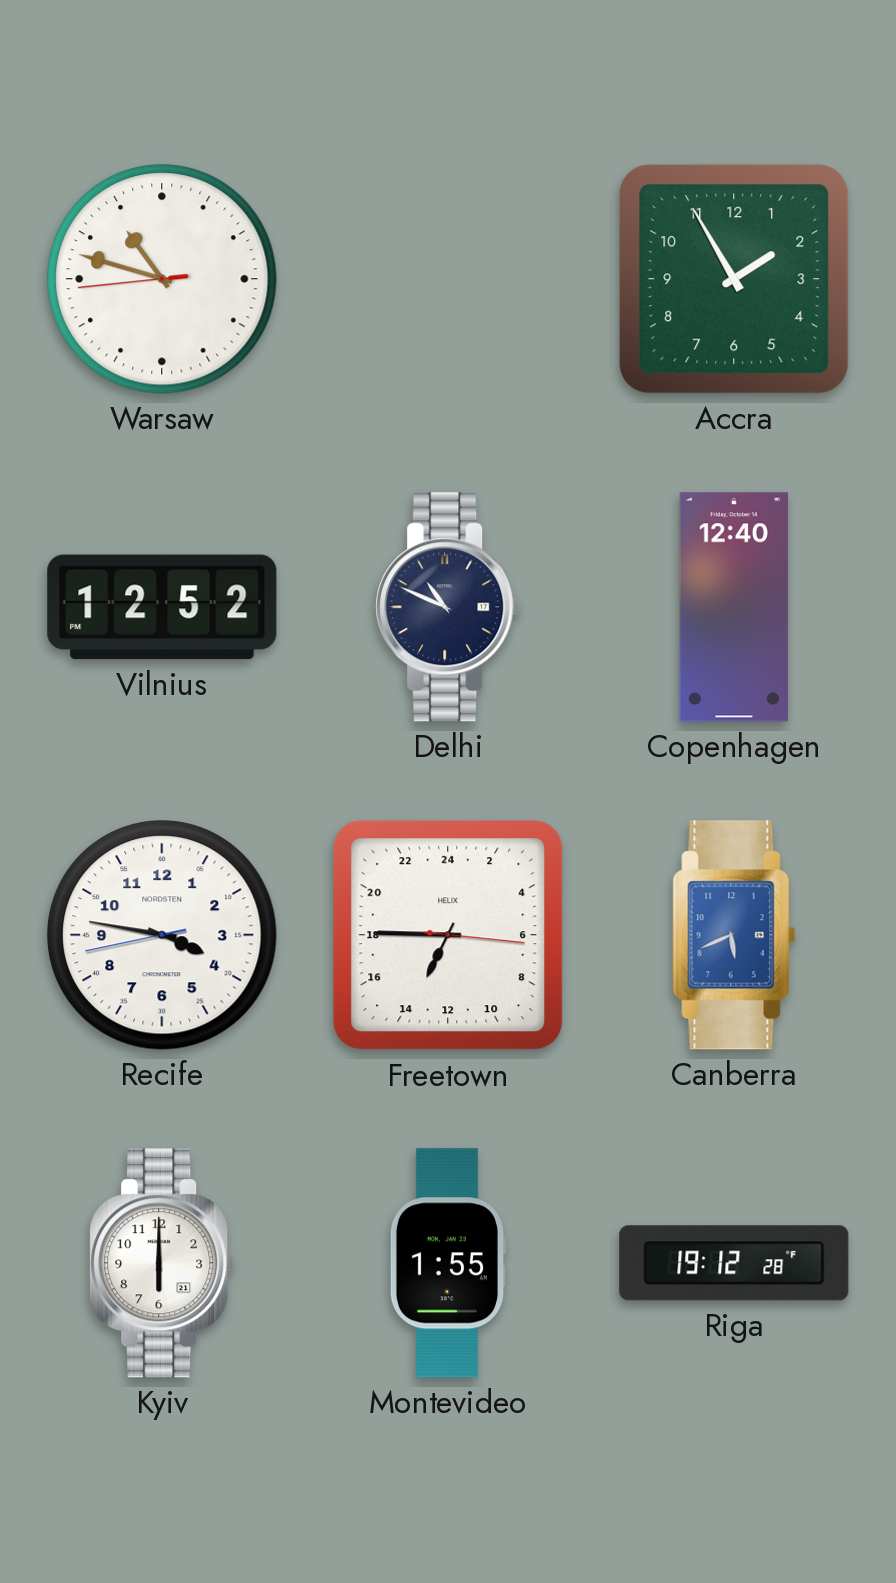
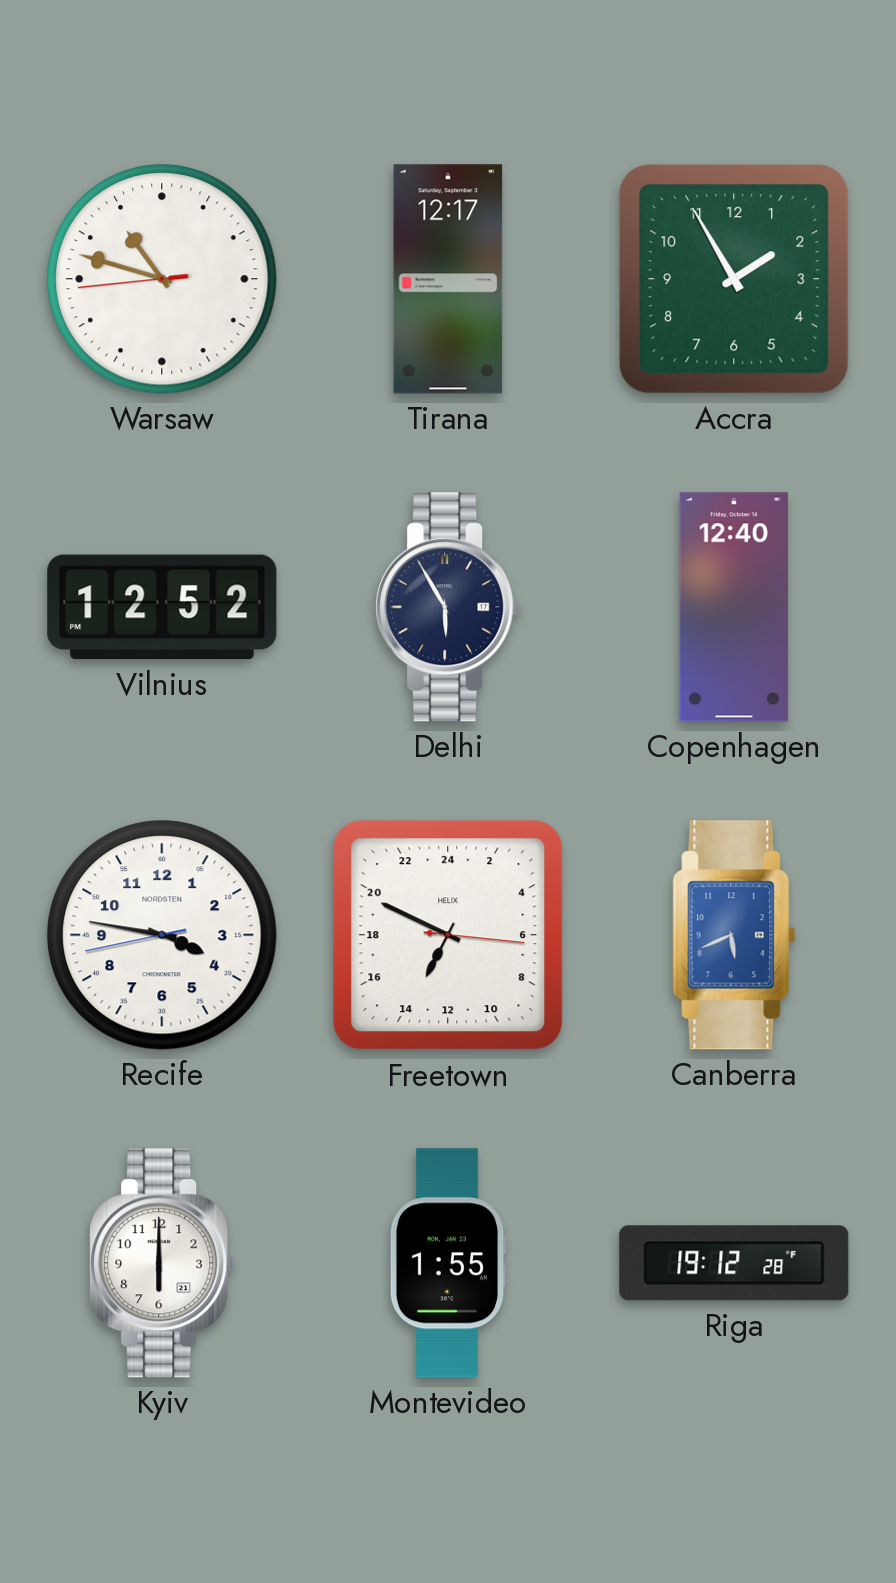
Tirana: none -> 12:17
Delhi: 10:49 -> 5:55
Freetown: 13:45 -> 13:49
